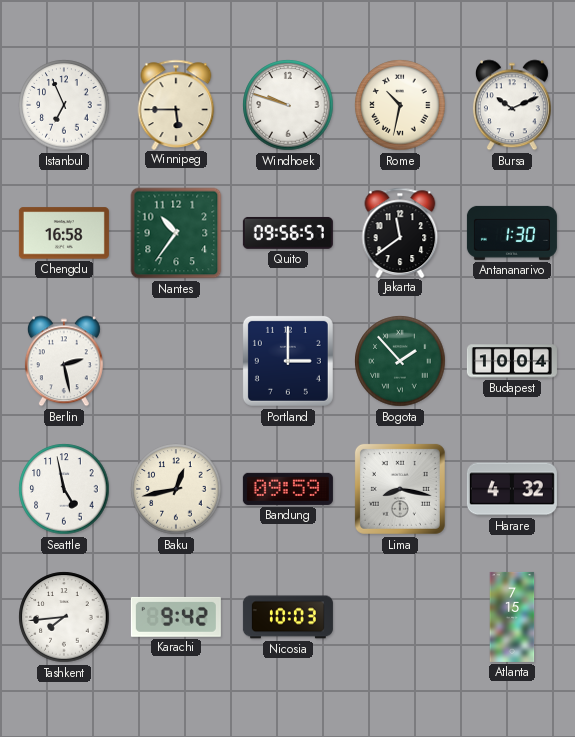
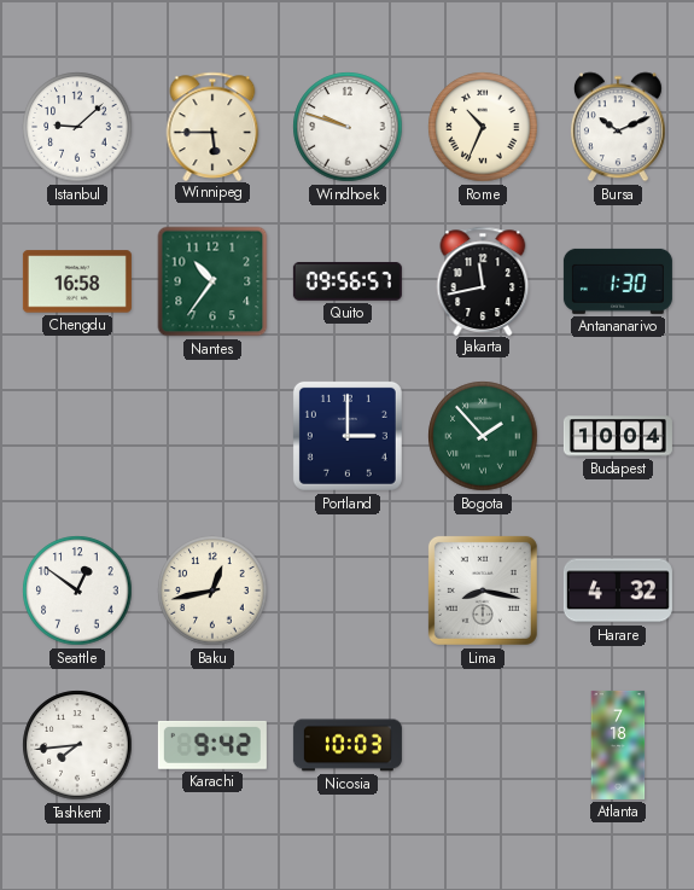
Istanbul: 6:56 -> 9:08
Rome: 10:32 -> 10:34
Jakarta: 11:39 -> 11:43
Berlin: 2:28 -> none
Seattle: 4:58 -> 12:51
Bandung: 09:59 -> none
Atlanta: 7:15 -> 7:18
